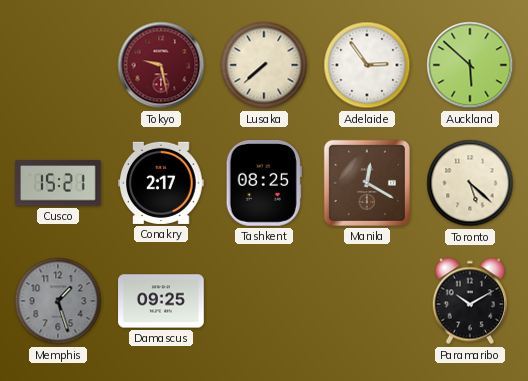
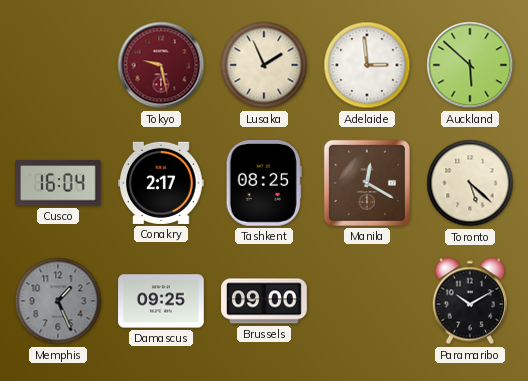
Lusaka: 7:38 -> 1:56
Adelaide: 2:54 -> 2:59
Cusco: 15:21 -> 16:04
Memphis: 1:27 -> 1:26
Brussels: none -> 09:00
